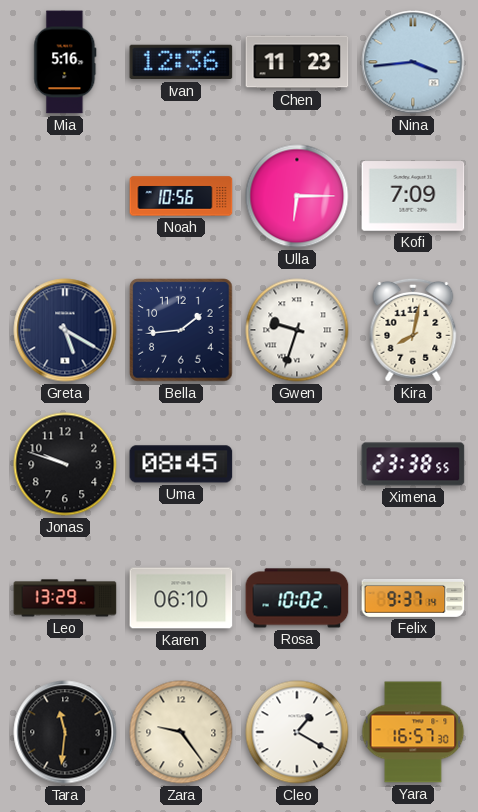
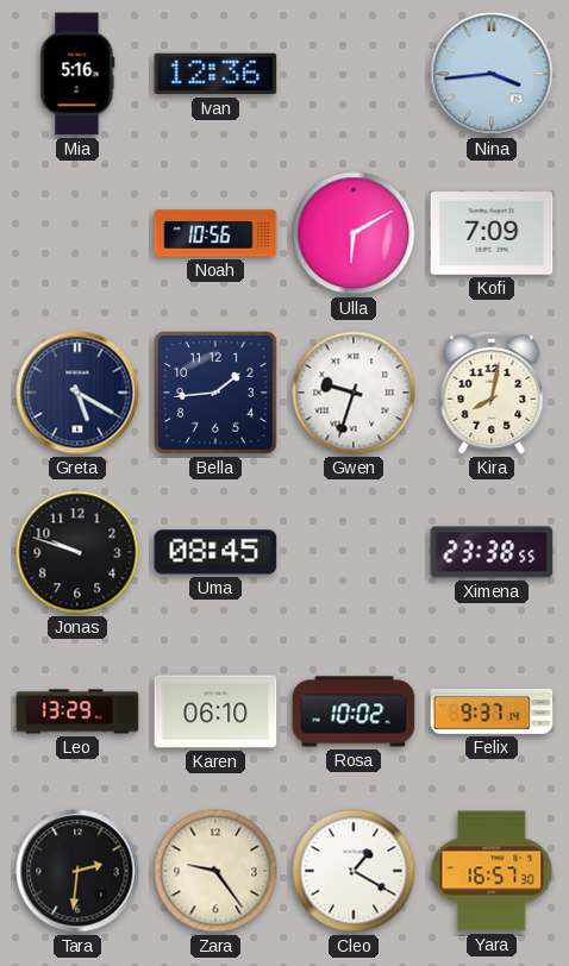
Chen: 11:23 -> none
Ulla: 6:15 -> 6:10
Tara: 11:31 -> 2:31
